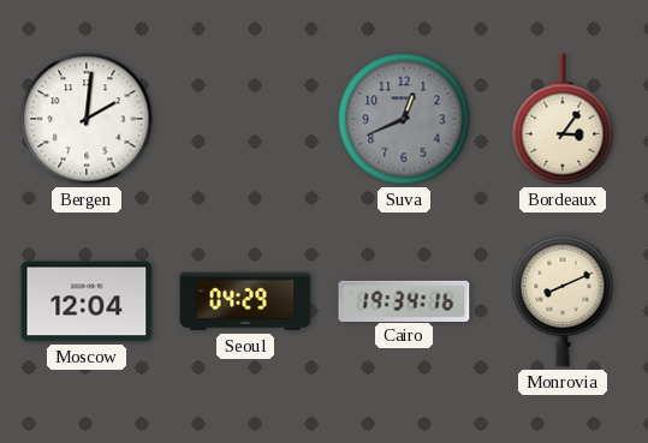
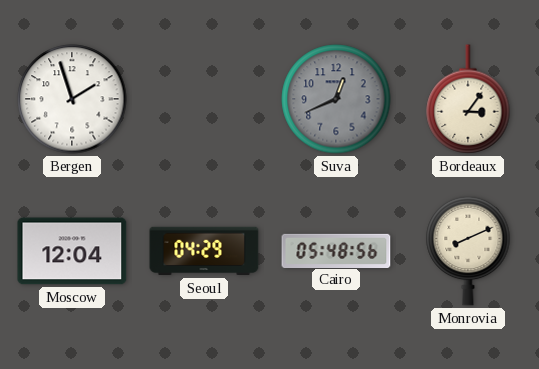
Bergen: 2:01 -> 1:57
Cairo: 19:34 -> 05:48
